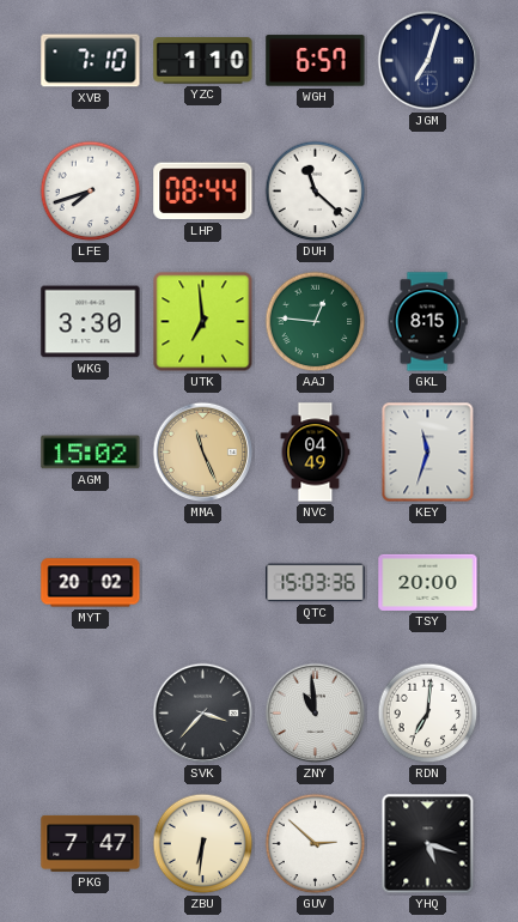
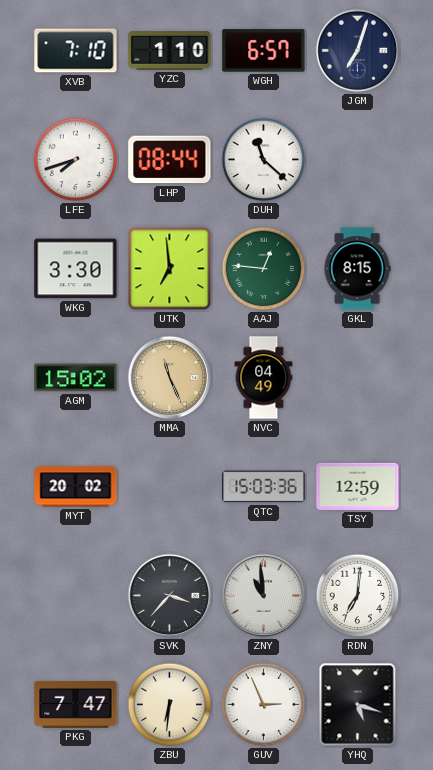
KEY: 11:33 -> none
TSY: 20:00 -> 12:59
GUV: 2:52 -> 2:56
